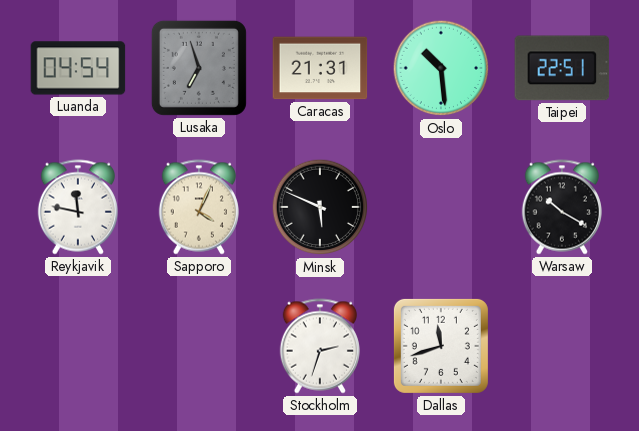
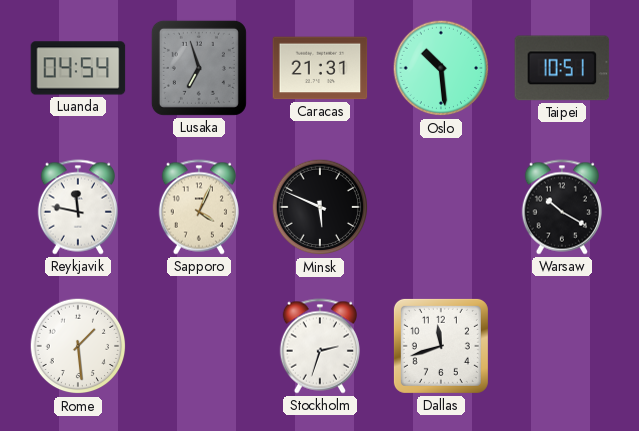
Taipei: 22:51 -> 10:51
Rome: none -> 1:29
